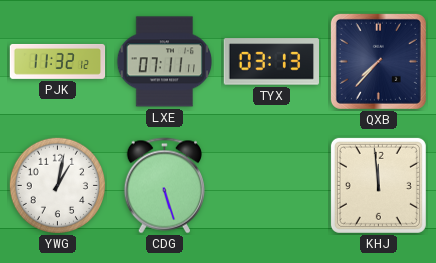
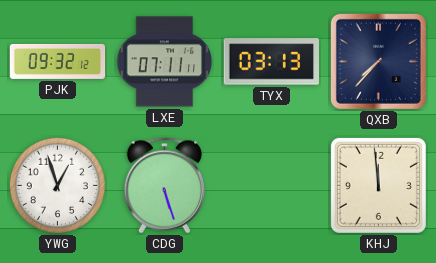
PJK: 11:32 -> 09:32
YWG: 1:02 -> 12:57
